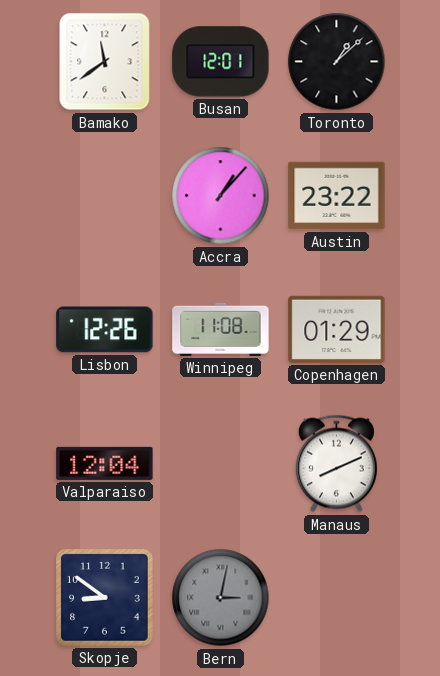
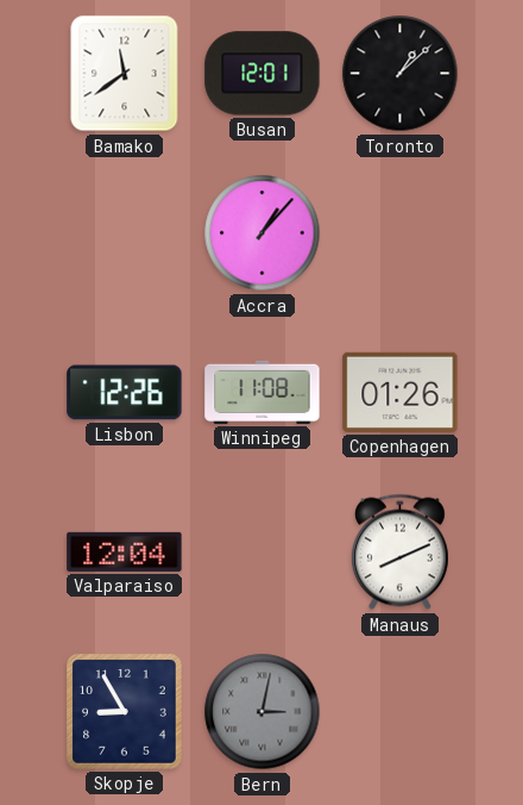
Austin: 23:22 -> none
Copenhagen: 01:29 -> 01:26
Skopje: 8:51 -> 8:55
